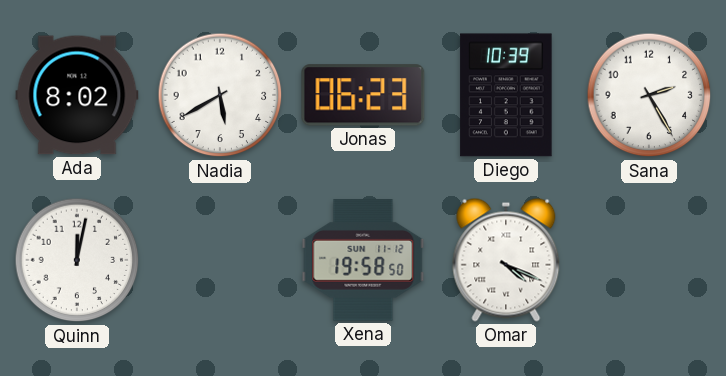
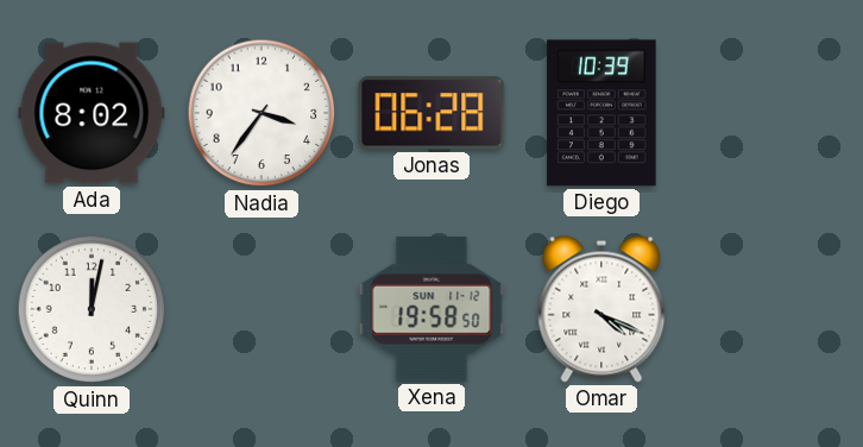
Nadia: 5:40 -> 3:36
Jonas: 06:23 -> 06:28
Sana: 2:25 -> none
